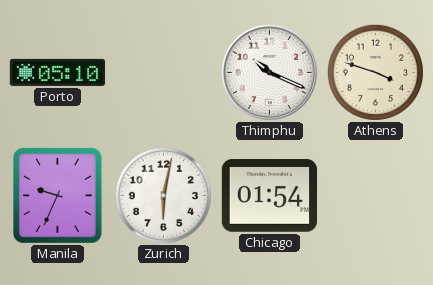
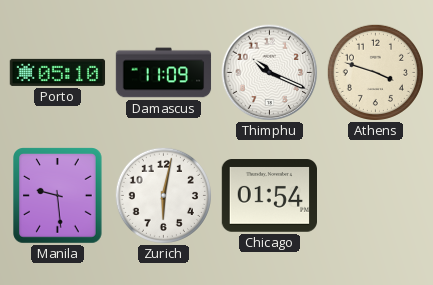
Damascus: none -> 11:09
Manila: 9:34 -> 9:29
